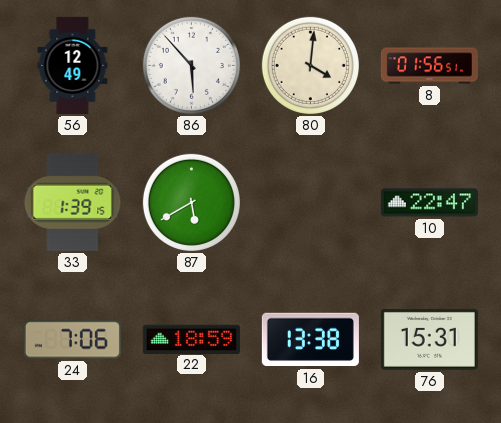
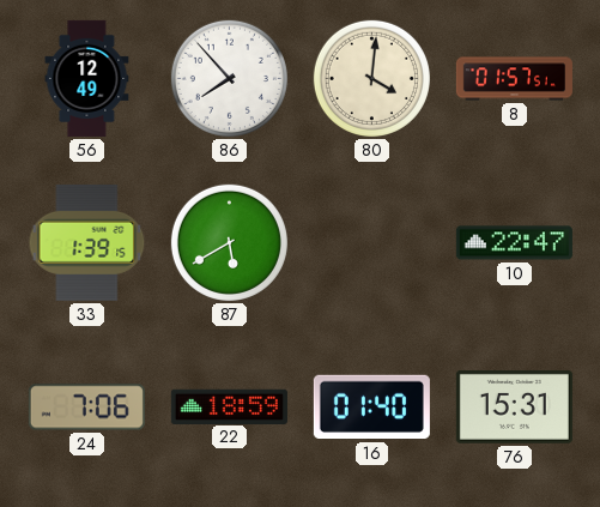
86: 5:53 -> 7:53
8: 01:56 -> 01:57
16: 13:38 -> 01:40
